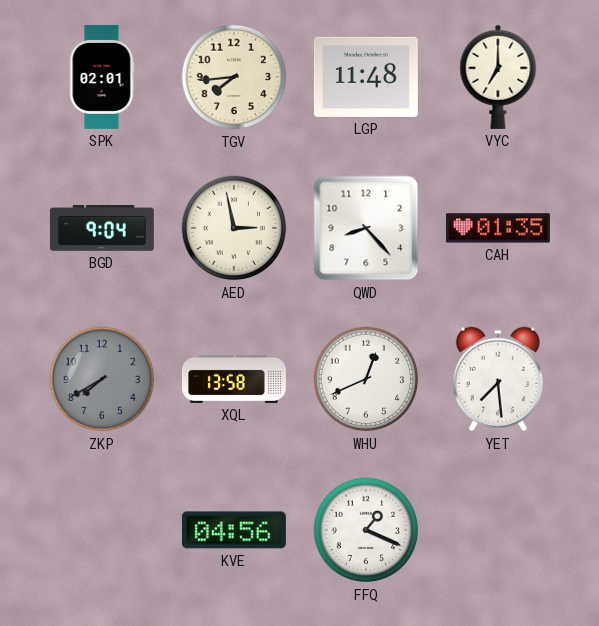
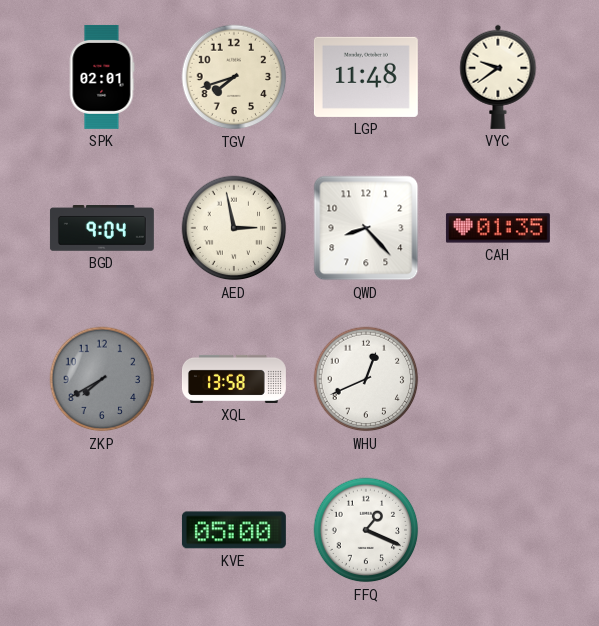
TGV: 7:44 -> 7:42
VYC: 7:00 -> 9:39
YET: 7:29 -> none
KVE: 04:56 -> 05:00
